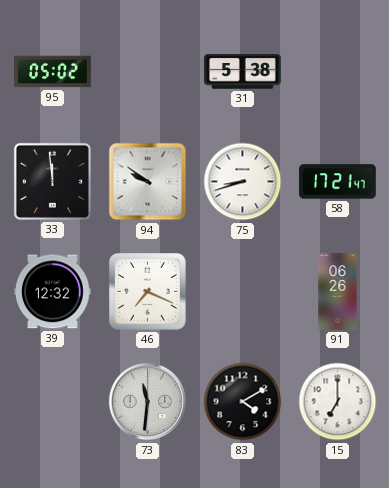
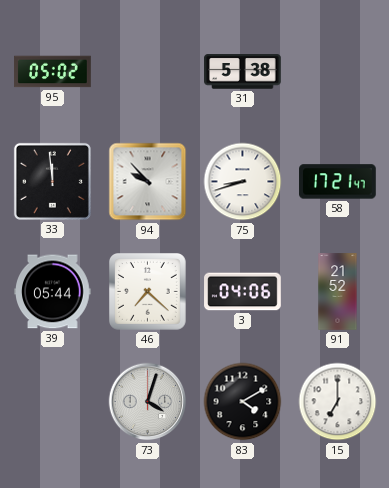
94: 9:51 -> 9:53
39: 12:32 -> 05:44
46: 7:19 -> 7:22
3: none -> 04:06
91: 06:26 -> 21:52
73: 11:31 -> 4:03
